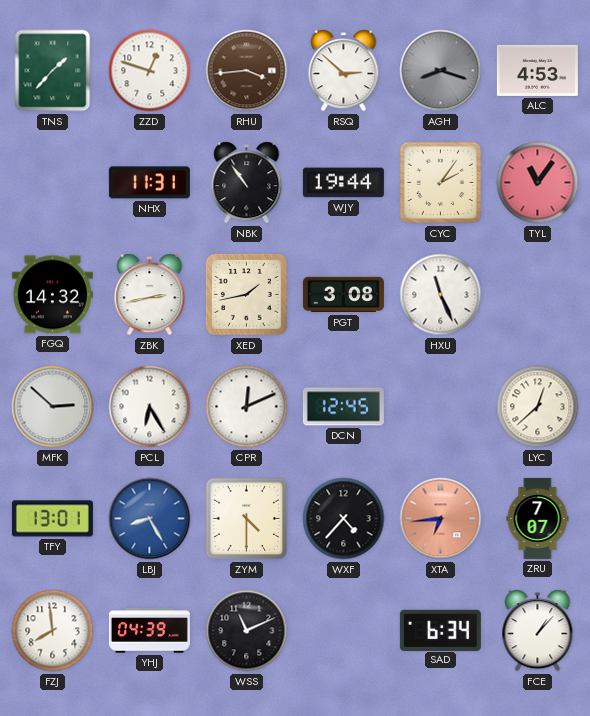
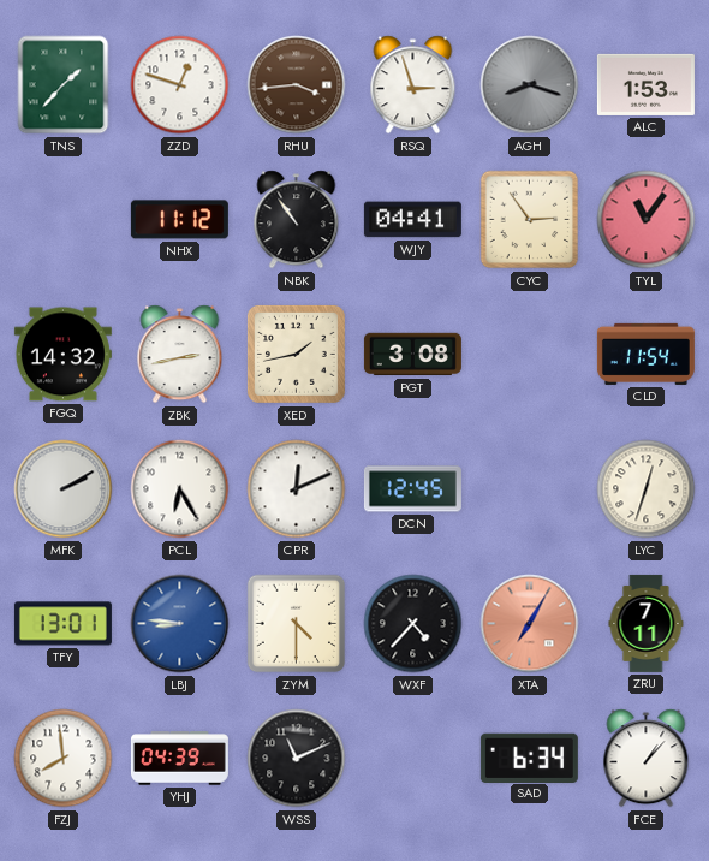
RSQ: 2:52 -> 2:57
ALC: 4:53 -> 1:53
NHX: 11:31 -> 11:12
WJY: 19:44 -> 04:41
CYC: 2:06 -> 2:54
HXU: 11:26 -> none
CLD: none -> 11:54
MFK: 2:52 -> 2:10
LYC: 12:38 -> 12:33
LBJ: 8:25 -> 8:46
XTA: 6:44 -> 7:05
ZRU: 7:07 -> 7:11
